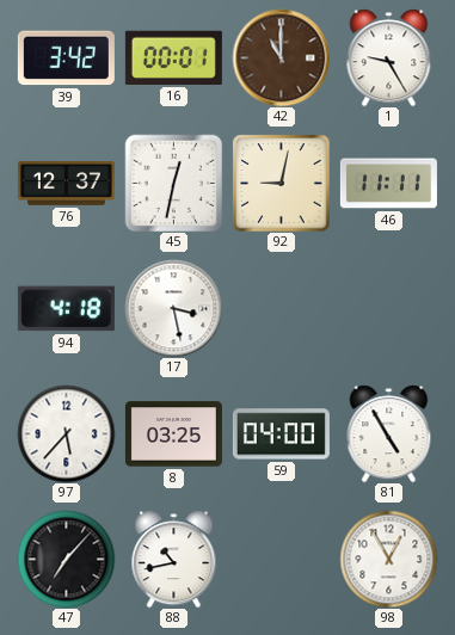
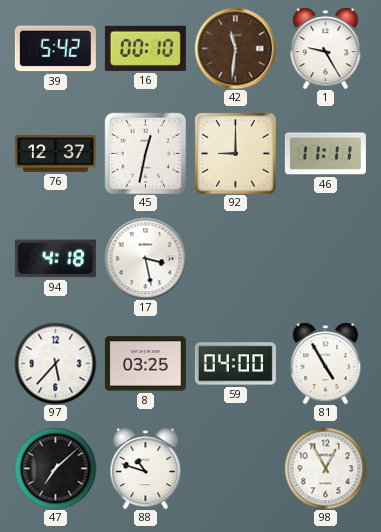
39: 3:42 -> 5:42
16: 00:01 -> 00:10
42: 11:00 -> 11:31
92: 9:02 -> 9:00
47: 7:07 -> 7:08
88: 10:43 -> 10:48
